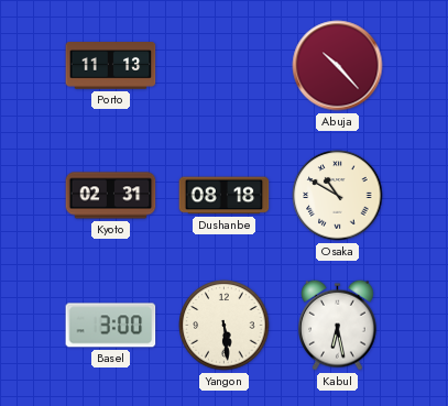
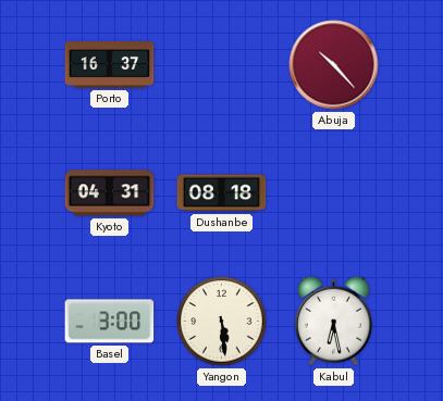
Porto: 11:13 -> 16:37
Kyoto: 02:31 -> 04:31
Osaka: 10:50 -> none
